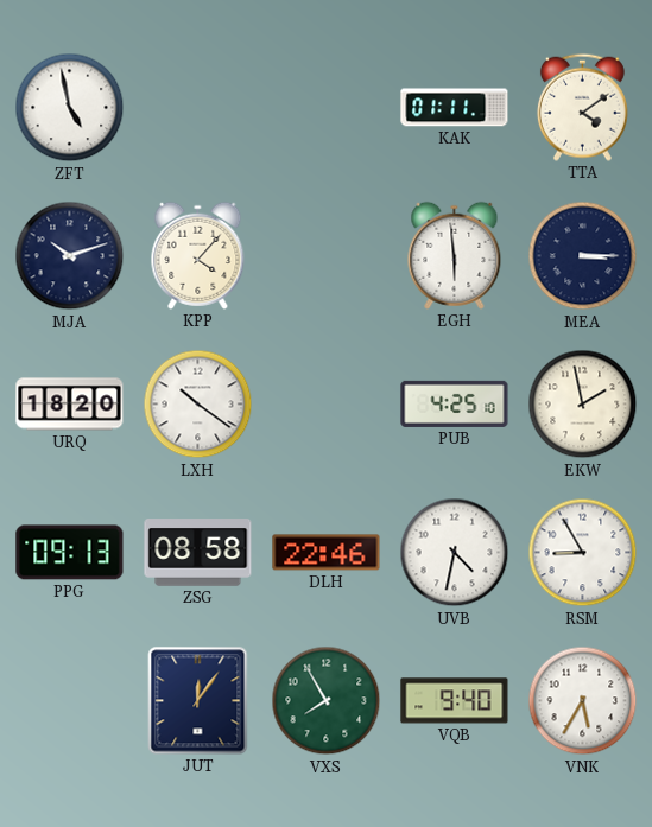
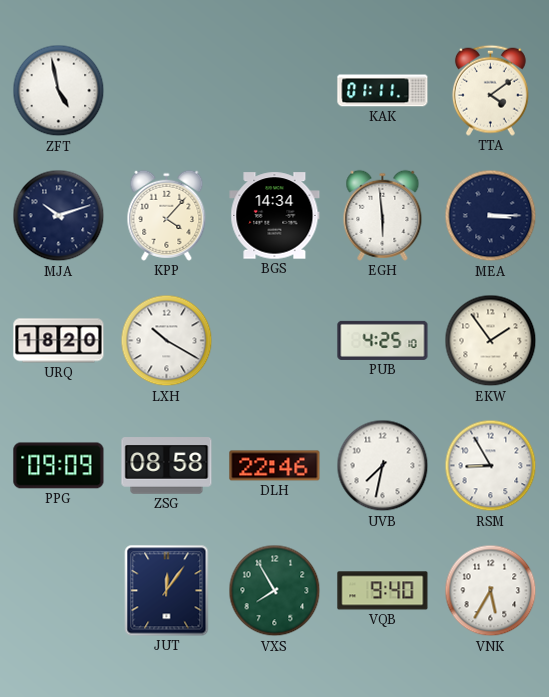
BGS: none -> 14:34
LXH: 10:21 -> 10:20
EKW: 1:58 -> 1:54
PPG: 09:13 -> 09:09
UVB: 4:32 -> 7:32
